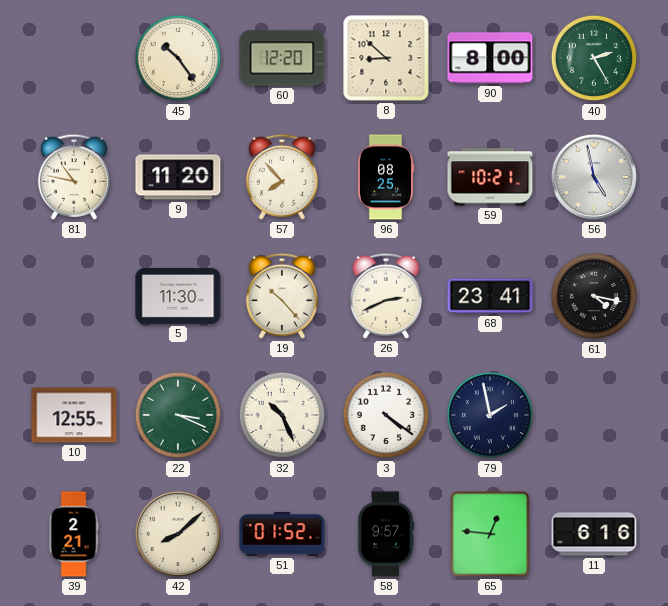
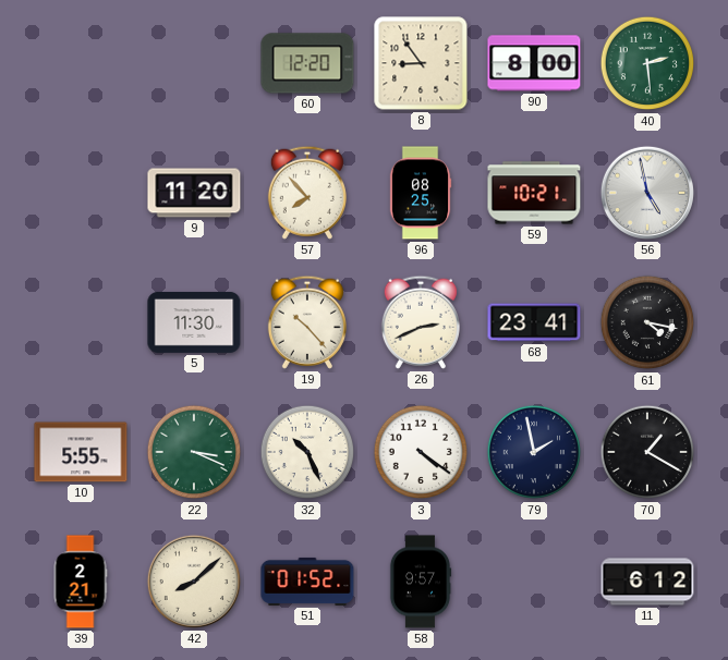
45: 10:24 -> none
8: 8:52 -> 8:54
40: 2:25 -> 2:29
81: 10:47 -> none
10: 12:55 -> 5:55
70: none -> 1:20
65: 12:46 -> none
11: 6:16 -> 6:12
